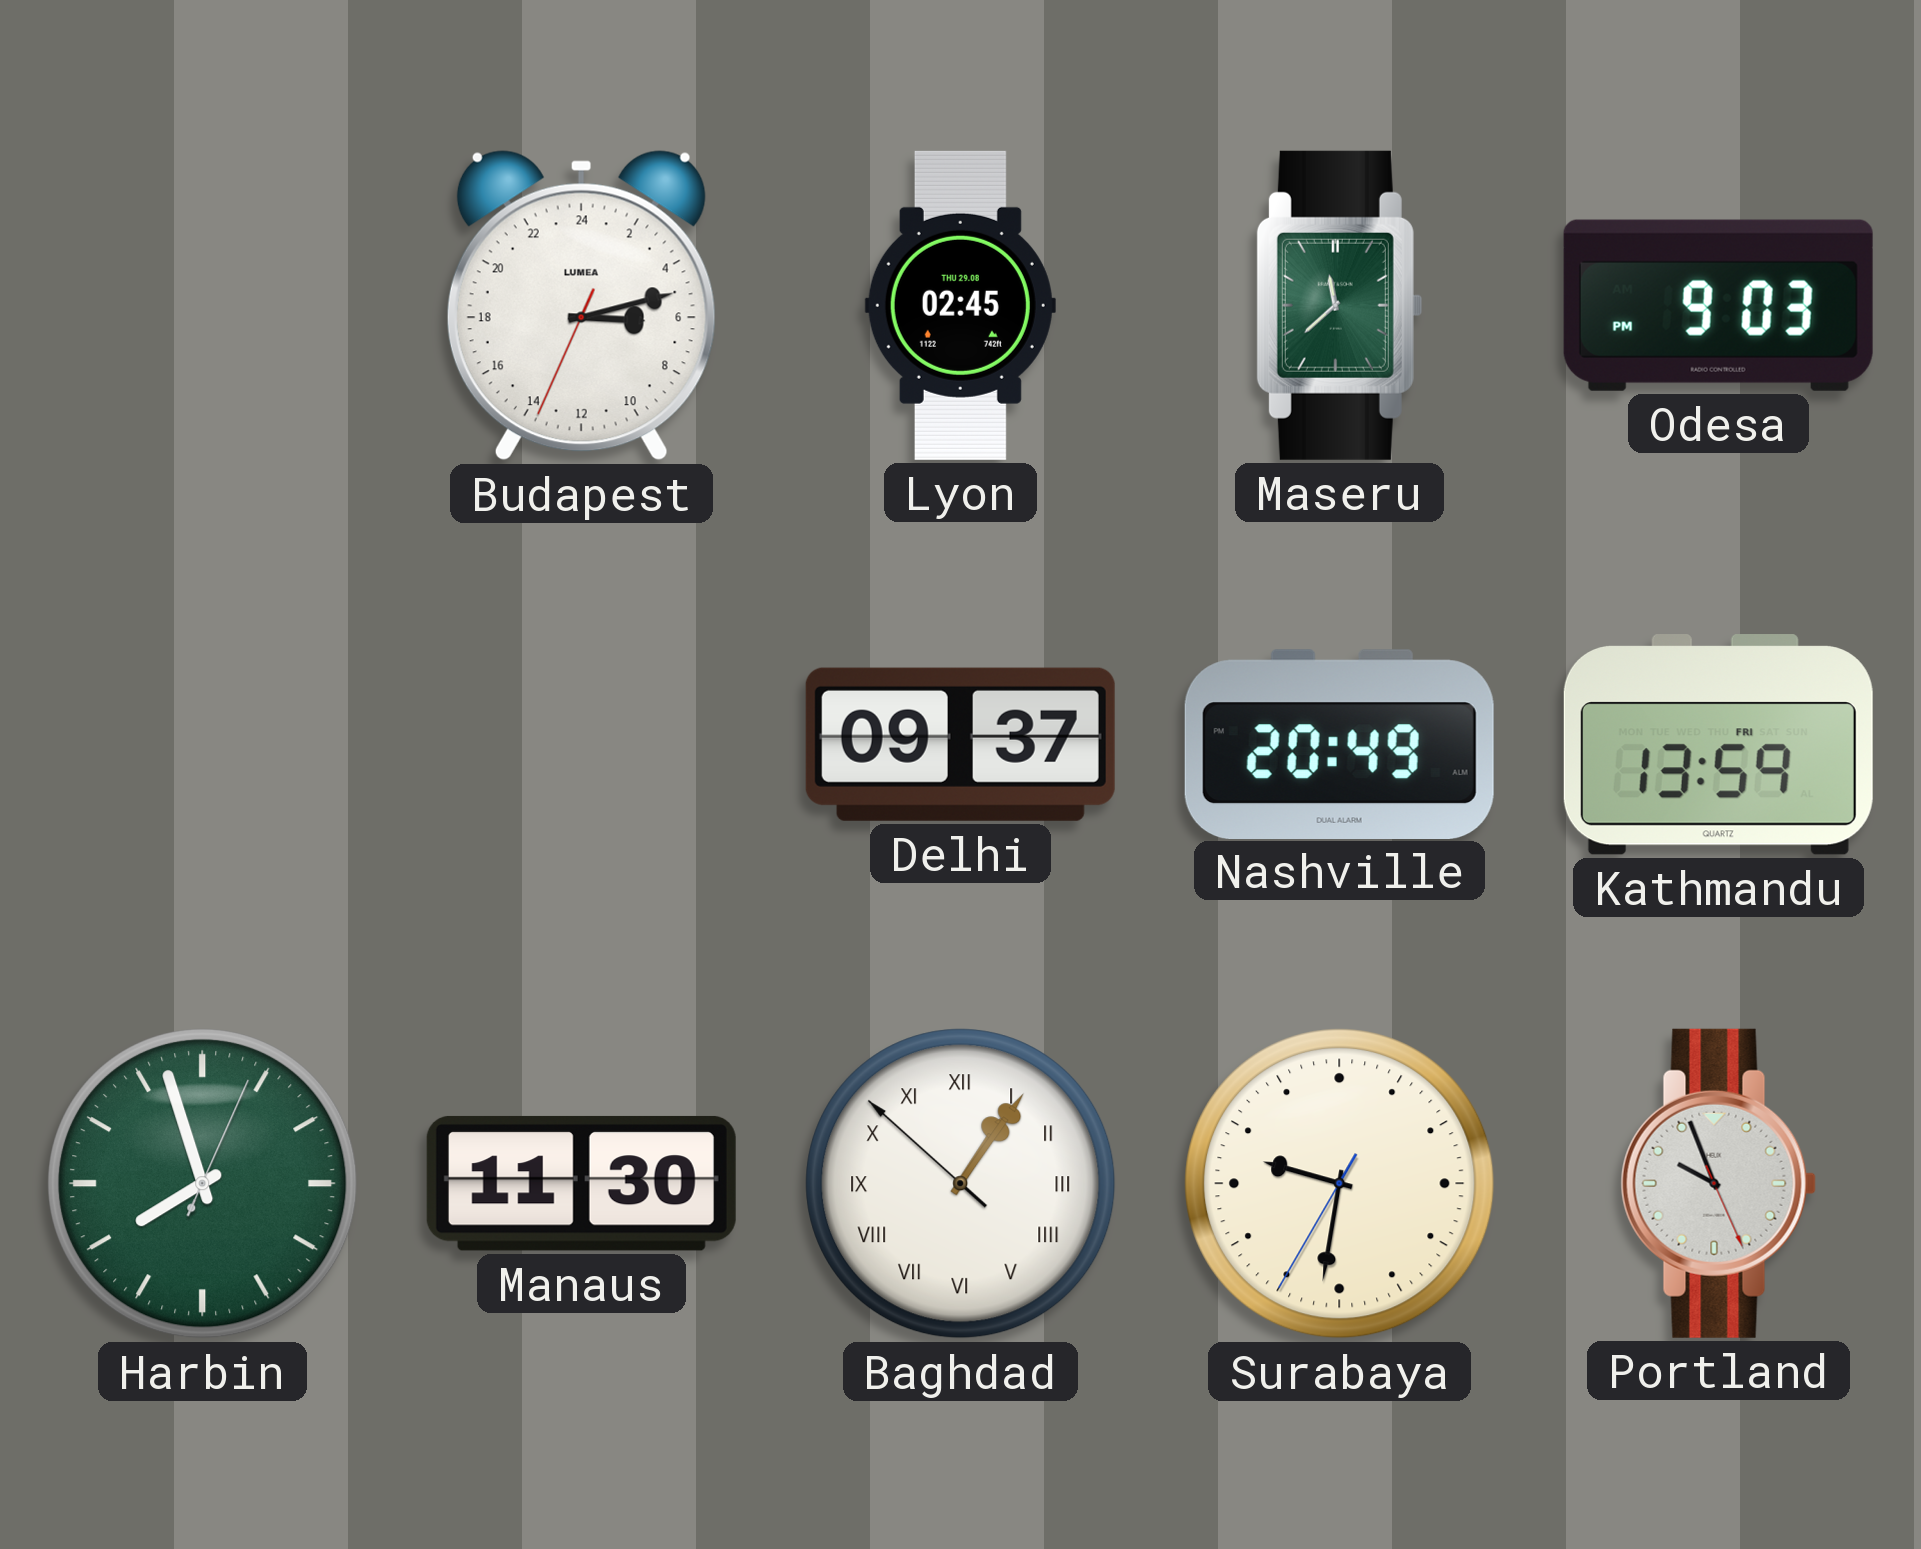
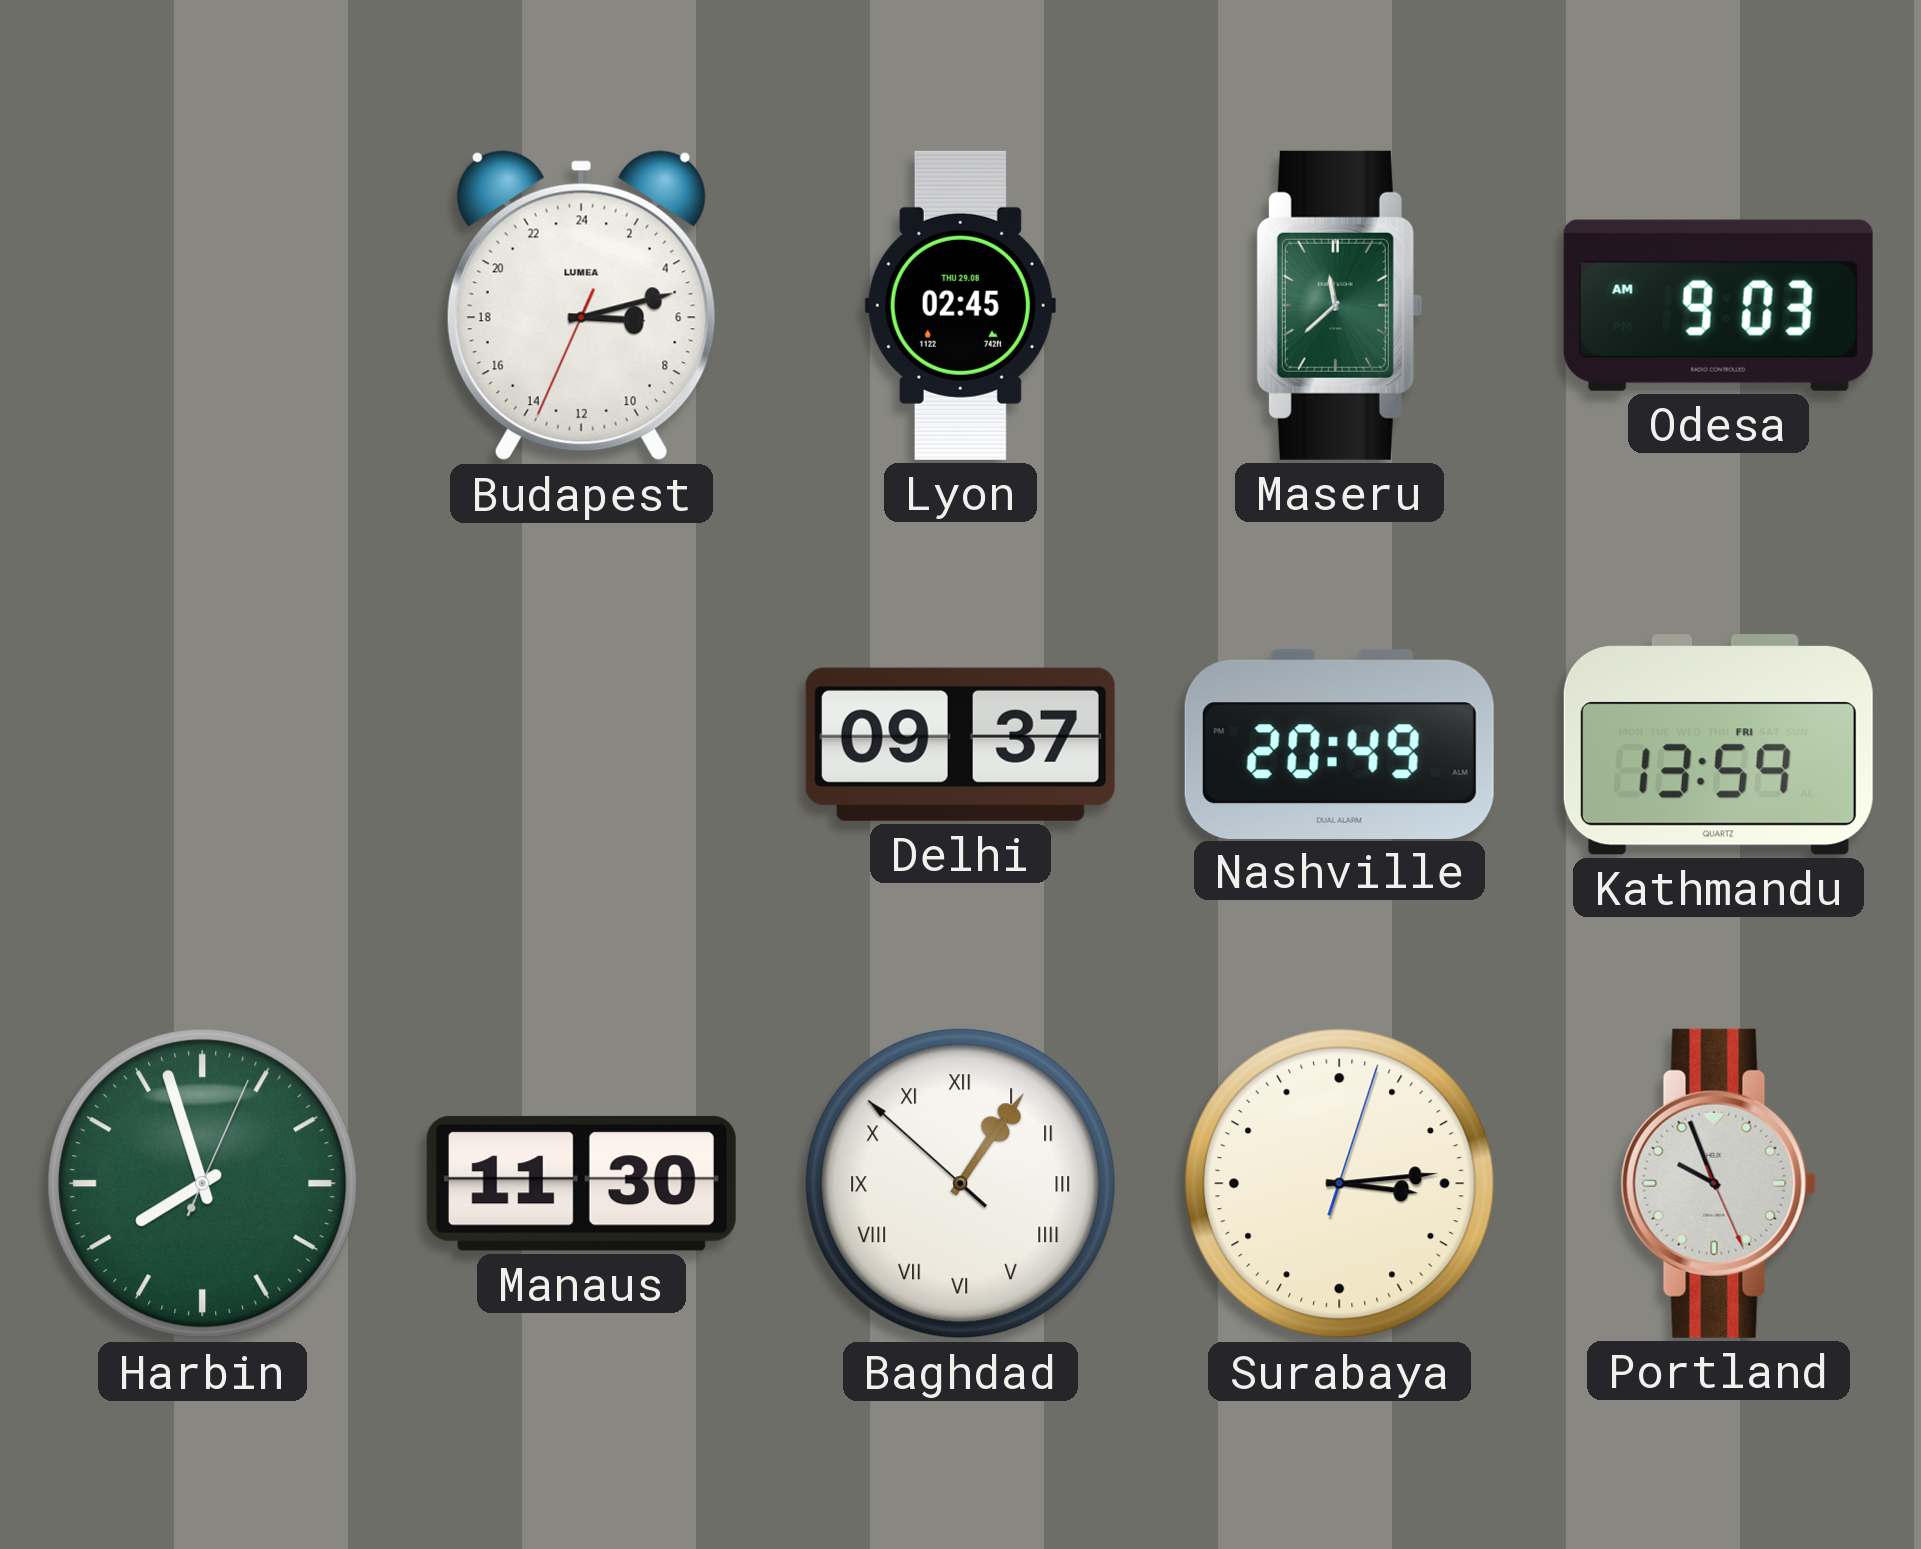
Odesa: 9:03 PM -> 9:03 AM
Surabaya: 9:31 -> 3:14
